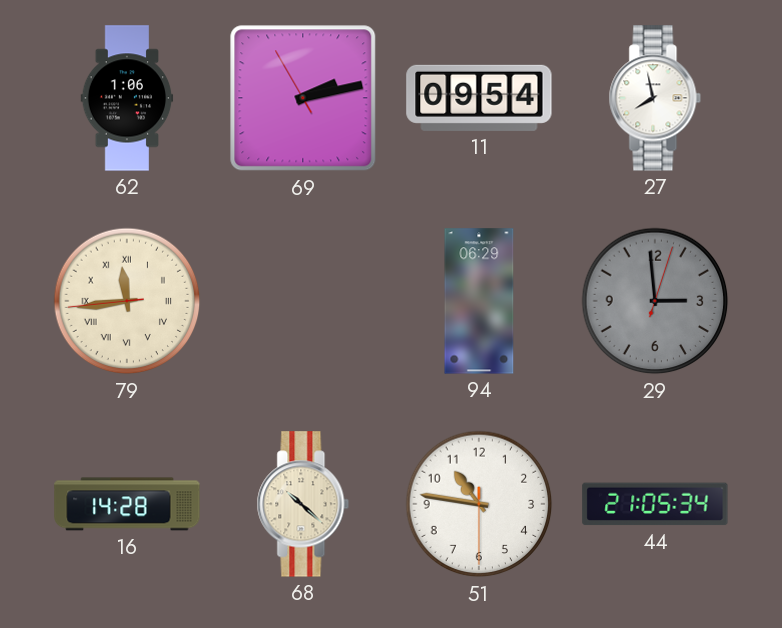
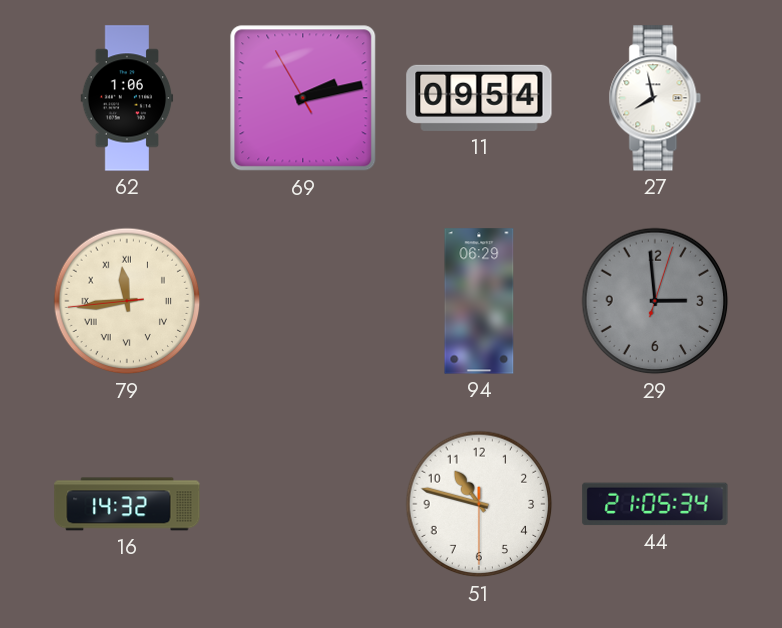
16: 14:28 -> 14:32
68: 10:22 -> none
51: 10:46 -> 10:47
